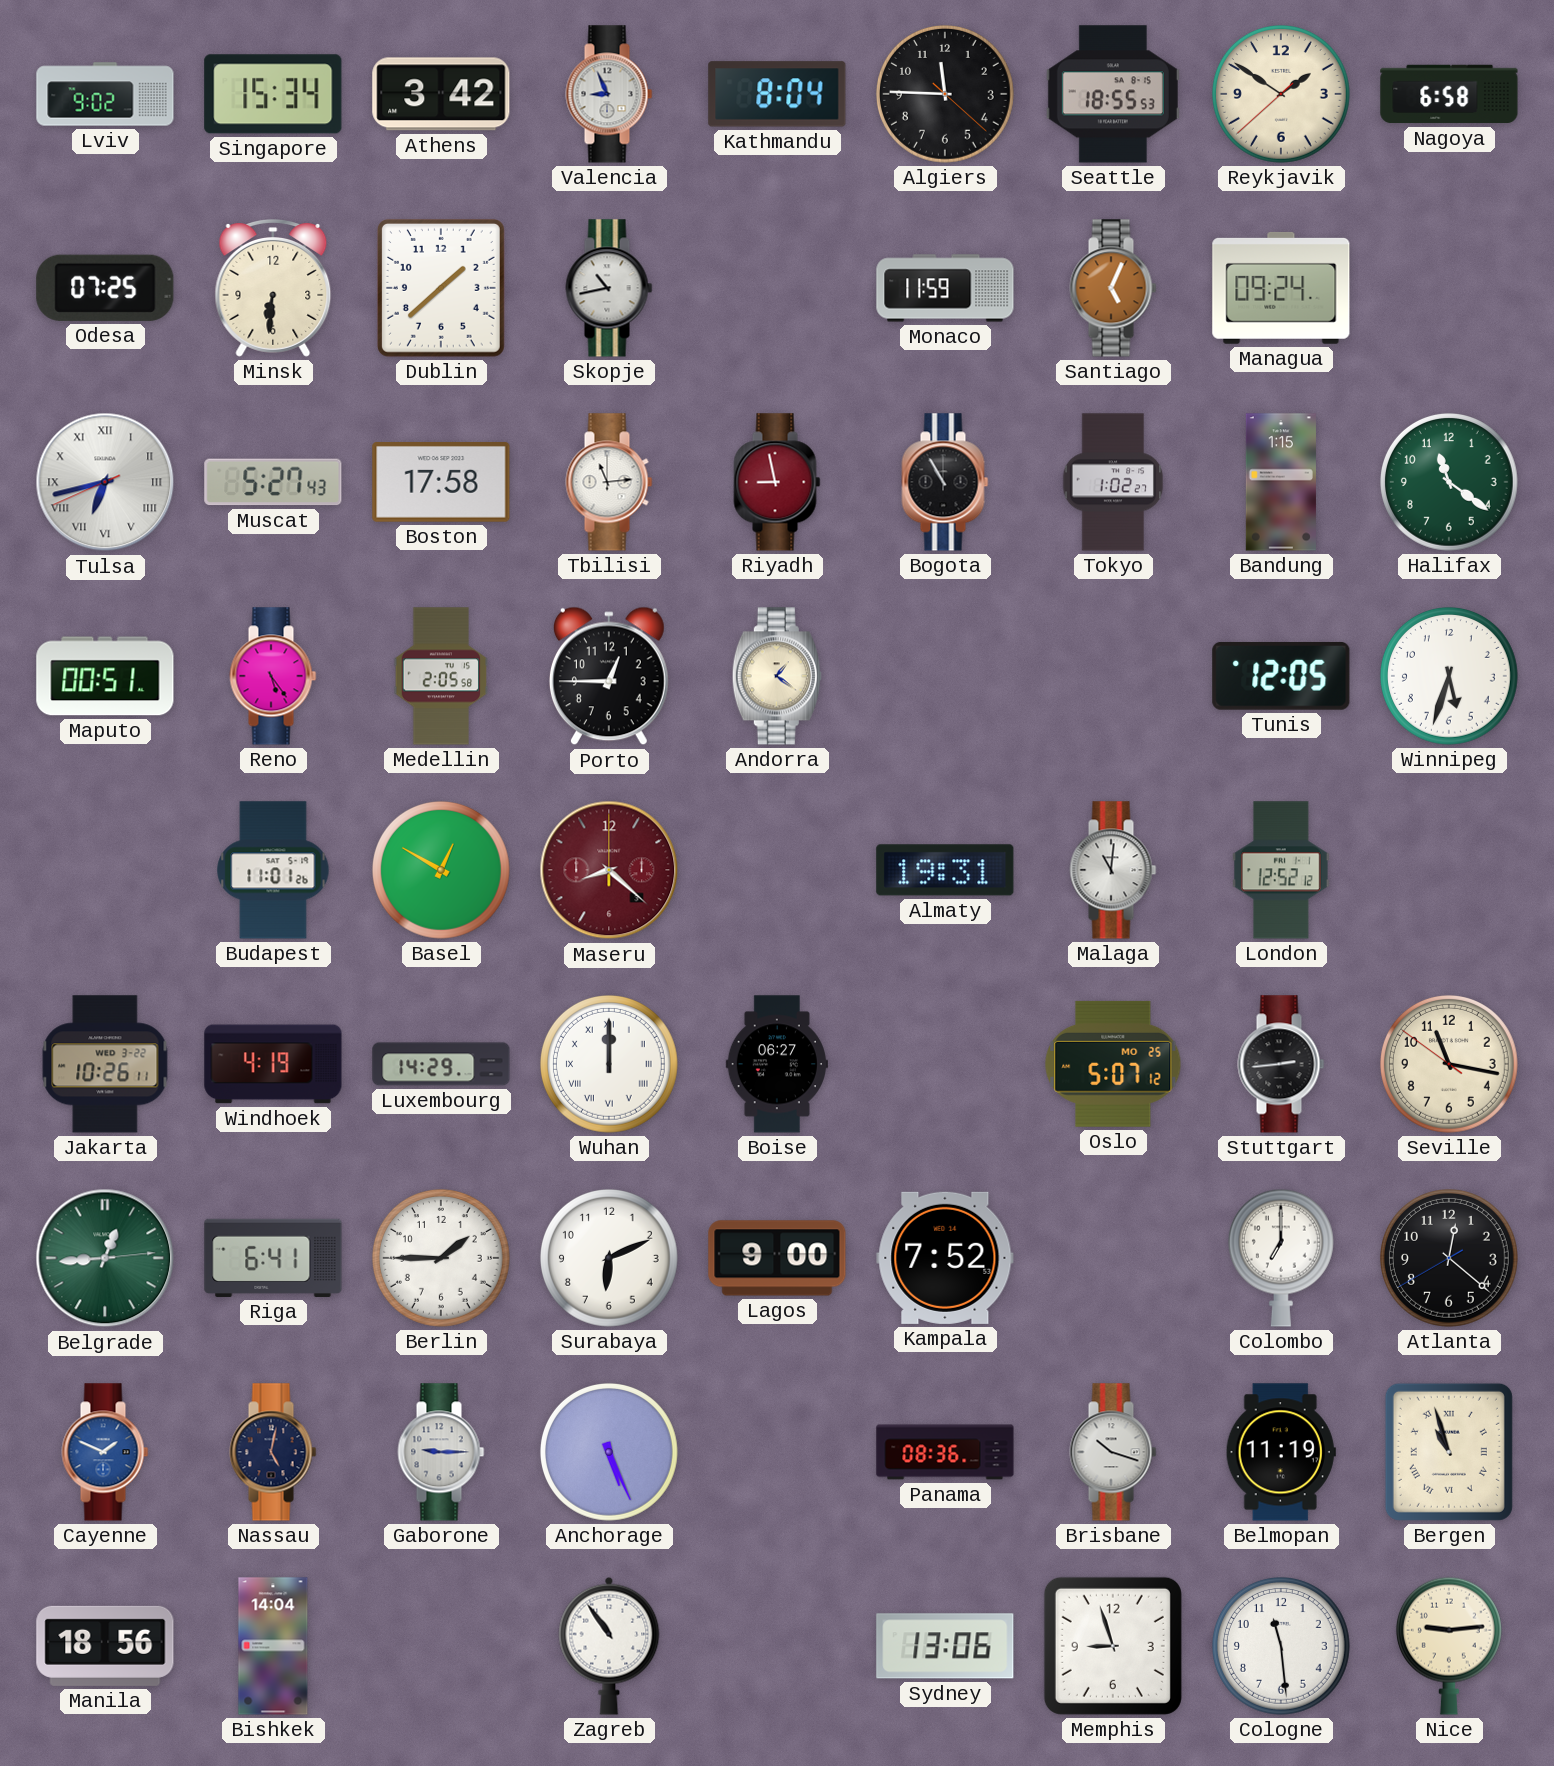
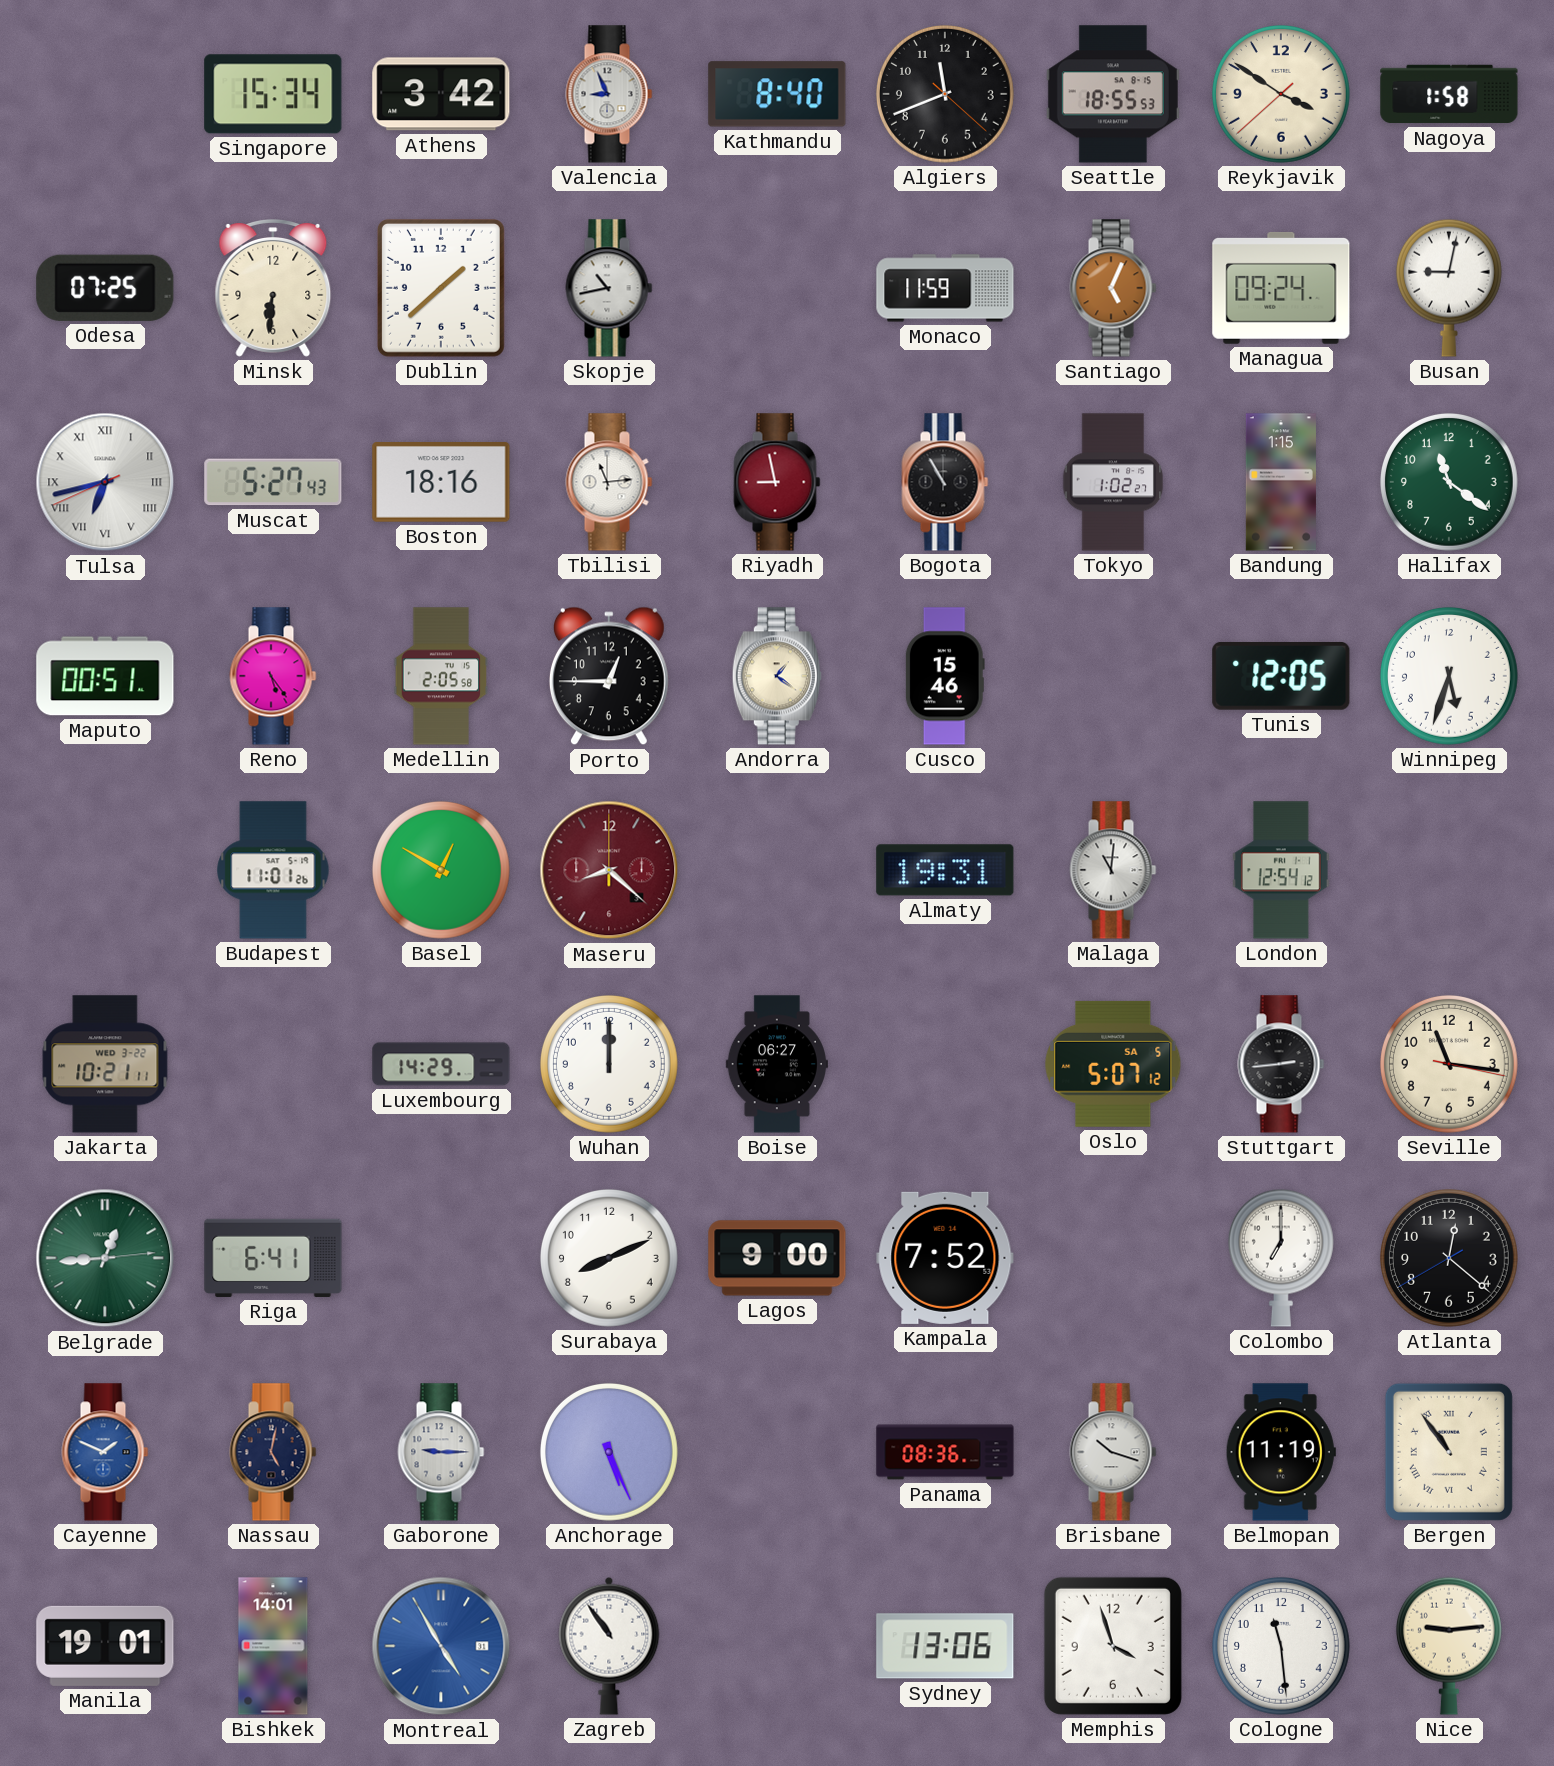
Lviv: 9:02 -> none
Kathmandu: 8:04 -> 8:40
Algiers: 11:45 -> 11:41
Reykjavik: 1:50 -> 3:50
Nagoya: 6:58 -> 1:58
Busan: none -> 9:02
Boston: 17:58 -> 18:16
Cusco: none -> 15:46
London: 12:52 -> 12:54
Jakarta: 10:26 -> 10:21
Windhoek: 4:19 -> none
Wuhan numerals: Roman -> Arabic
Oslo date: MO 25 -> SA 5
Seville: 11:16:51 -> 11:16:17
Berlin: 1:45 -> none
Surabaya: 6:11 -> 8:11
Bergen: 10:57 -> 10:54
Manila: 18:56 -> 19:01
Bishkek: 14:04 -> 14:01
Montreal: none -> 4:55
Memphis: 8:57 -> 3:57
